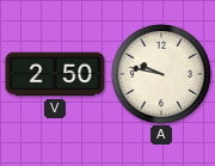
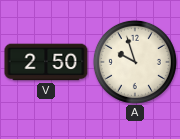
A: 9:47 -> 9:57
